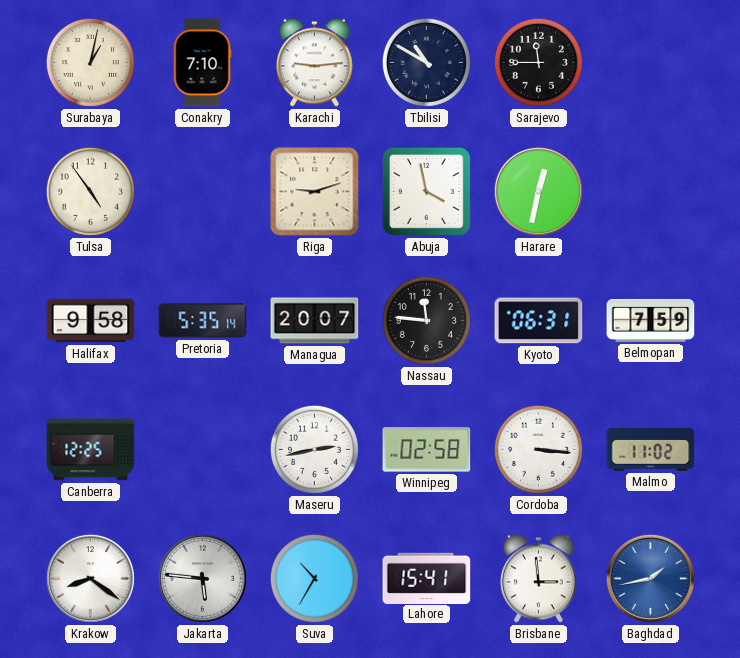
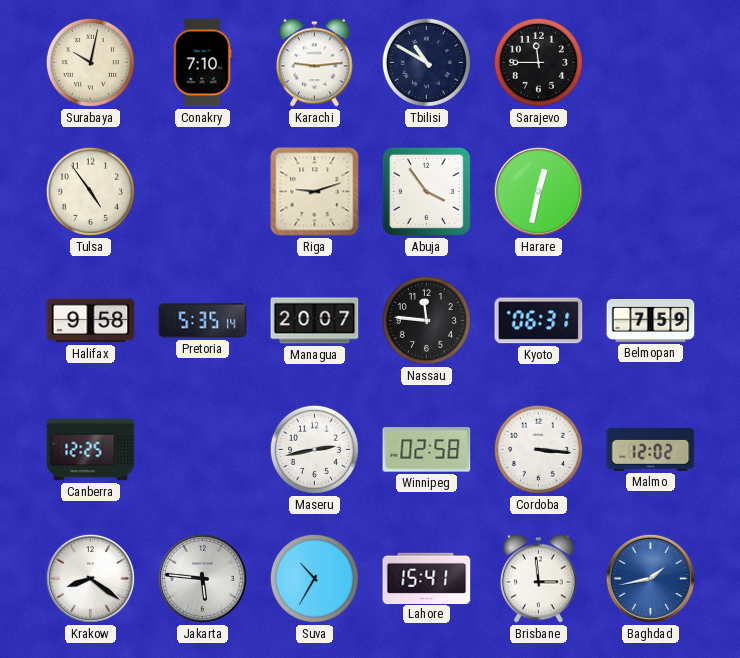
Surabaya: 1:02 -> 10:02
Abuja: 3:58 -> 3:54
Malmo: 11:02 -> 12:02
